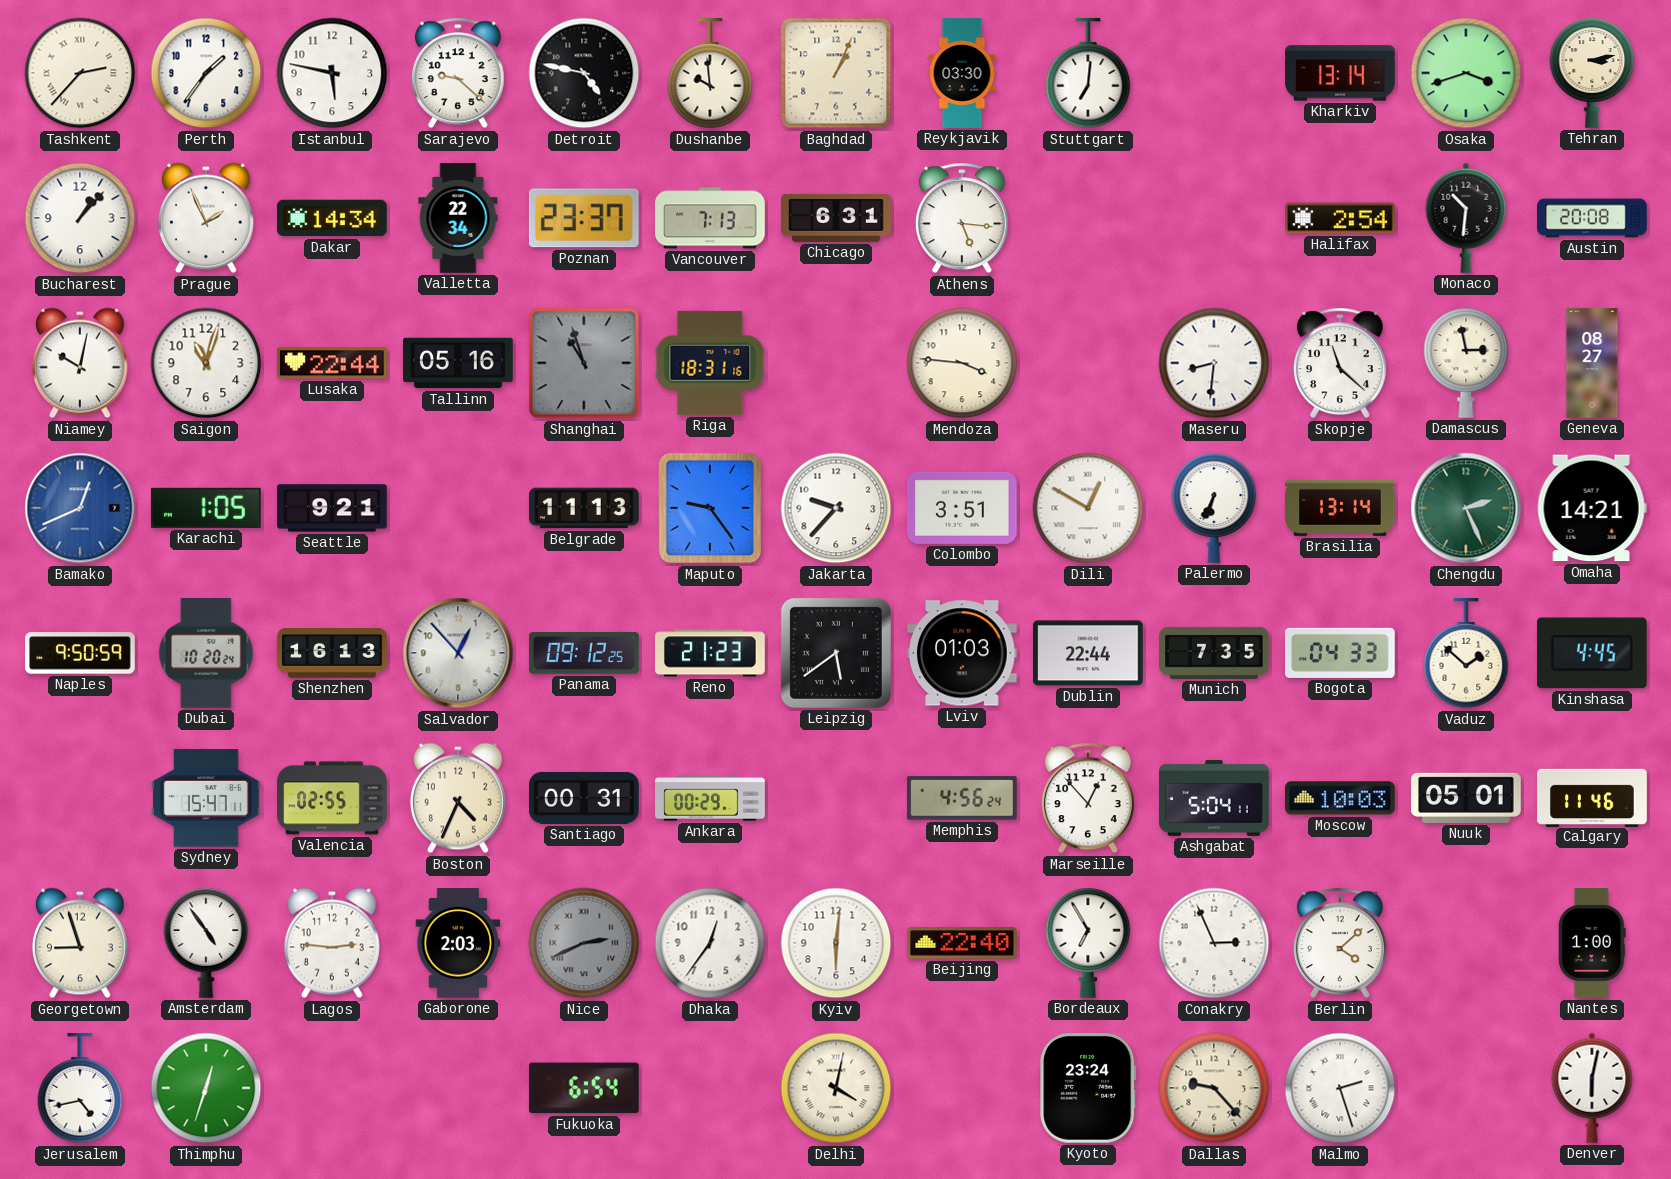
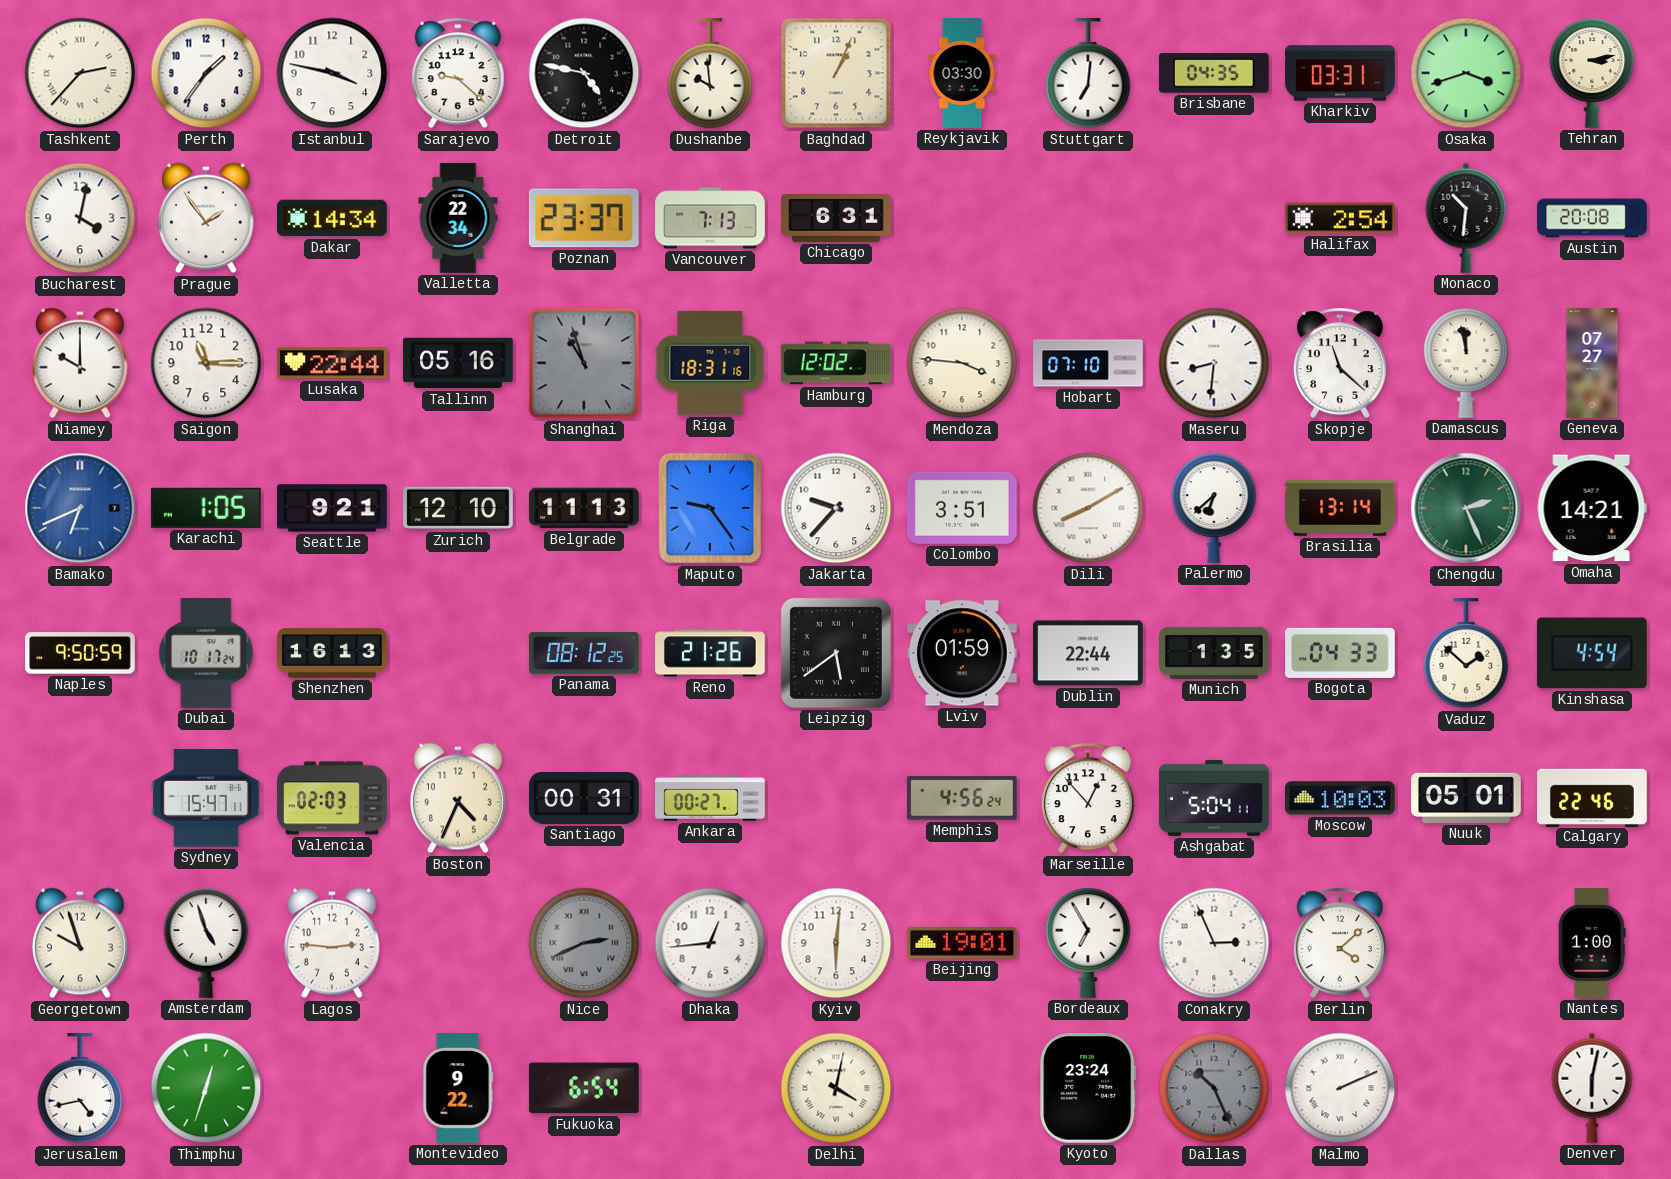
Istanbul: 5:47 -> 3:47
Brisbane: none -> 04:35
Kharkiv: 13:14 -> 03:31
Bucharest: 1:07 -> 4:02
Prague: 1:56 -> 1:54
Athens: 5:16 -> none
Niamey: 10:02 -> 10:00
Saigon: 11:03 -> 11:15
Hamburg: none -> 12:02
Hobart: none -> 07:10
Damascus: 2:58 -> 11:58
Geneva: 08:27 -> 07:27
Bamako: 12:41 -> 6:41
Zurich: none -> 12:10
Dili: 12:50 -> 8:10
Palermo: 6:34 -> 6:38
Dubai: 10:20 -> 10:17
Salvador: 12:53 -> none
Panama: 09:12 -> 08:12
Reno: 21:23 -> 21:26
Lviv: 01:03 -> 01:59
Munich: 7:35 -> 1:35
Kinshasa: 4:45 -> 4:54
Valencia: 02:55 -> 02:03
Ankara: 00:29 -> 00:27
Calgary: 11:46 -> 22:46
Georgetown: 8:57 -> 9:57
Amsterdam: 4:54 -> 4:57
Gaborone: 2:03 -> none
Dhaka: 12:36 -> 12:44
Beijing: 22:40 -> 19:01
Montevideo: none -> 9:22
Dallas: 9:23 -> 10:26
Dallas dial: cream -> grey
Malmo: 2:27 -> 2:11
